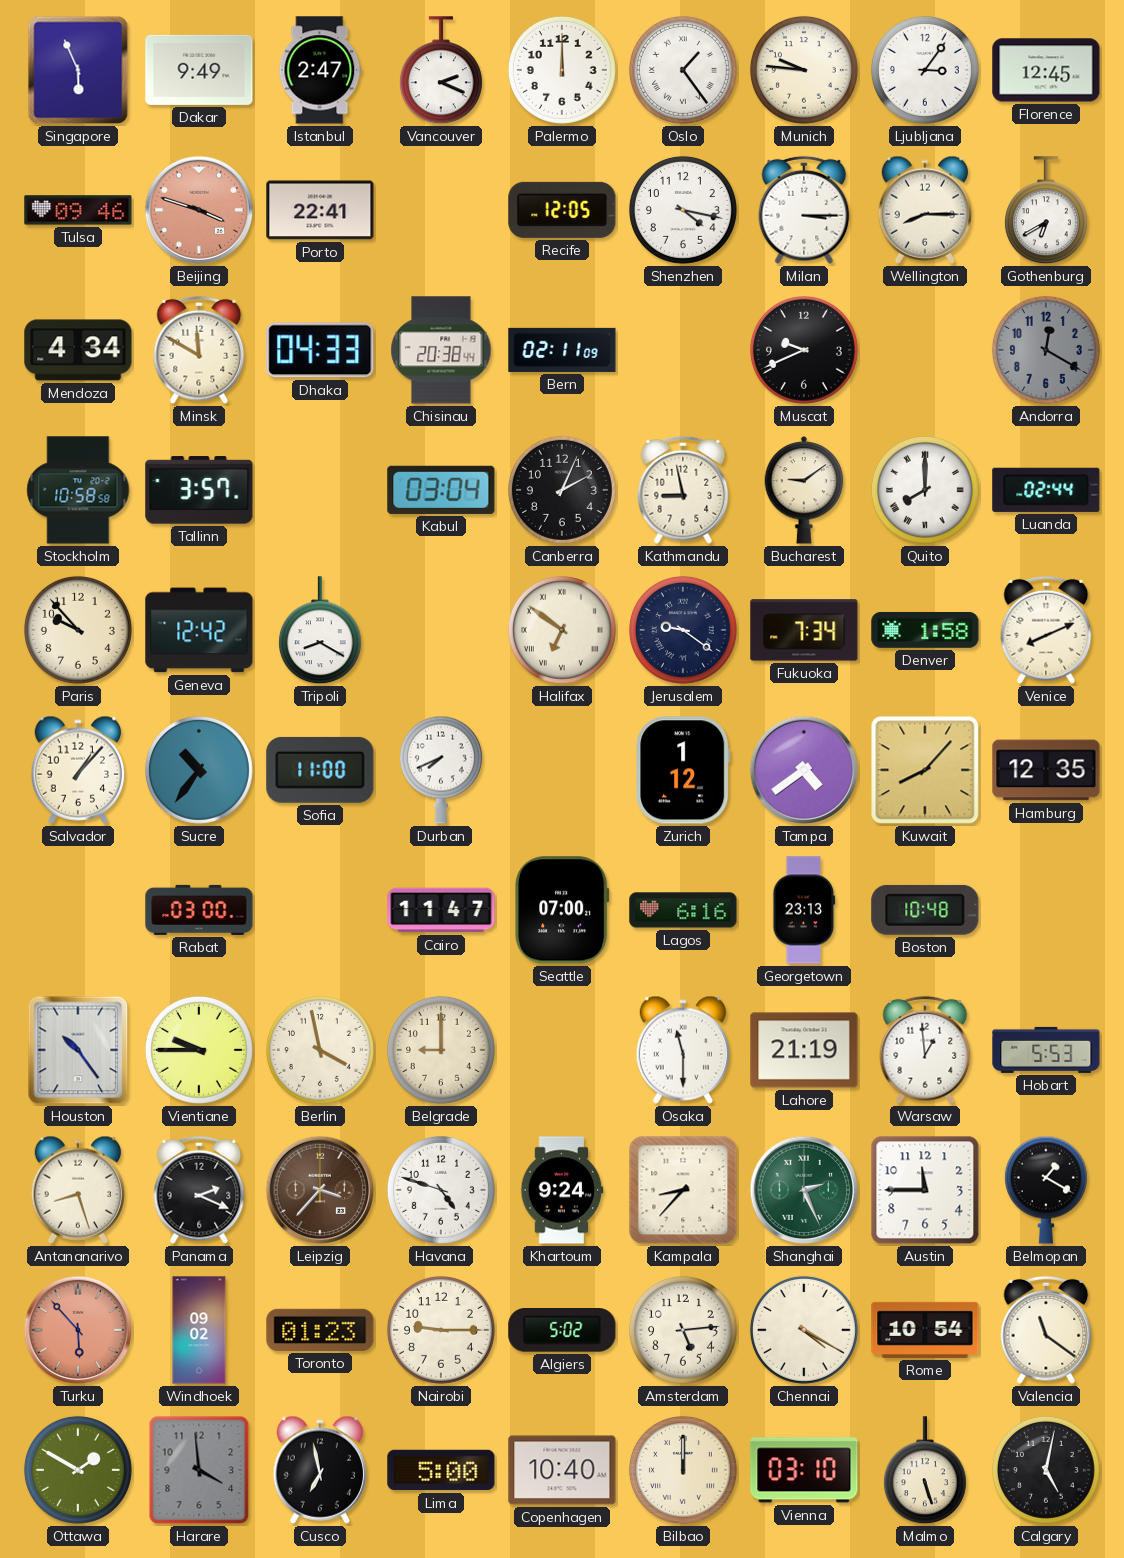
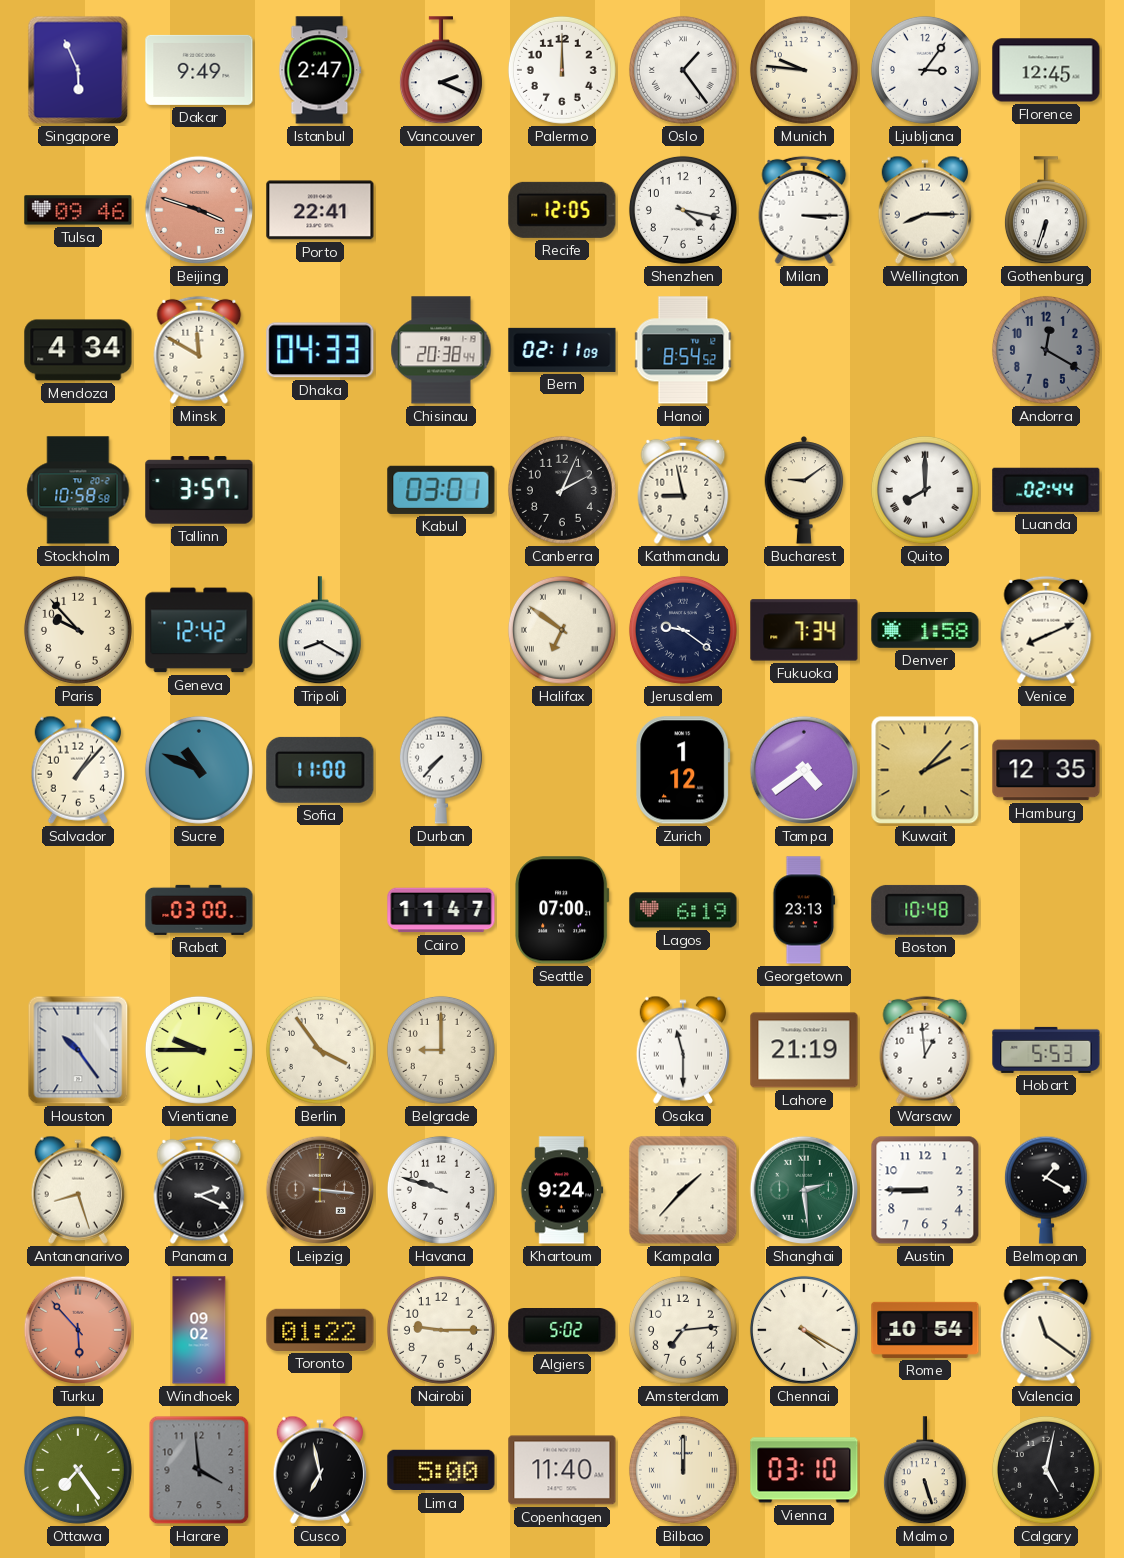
Gothenburg: 6:40 -> 6:33
Hanoi: none -> 8:54
Muscat: 9:41 -> none
Kabul: 03:04 -> 03:01
Sucre: 10:36 -> 10:49
Durban: 7:41 -> 7:37
Kuwait: 8:07 -> 2:07
Lagos: 6:16 -> 6:19
Berlin: 3:58 -> 3:54
Leipzig: 3:37 -> 3:16
Havana: 4:48 -> 9:48
Kampala: 8:37 -> 1:37
Shanghai: 2:26 -> 2:29
Austin: 11:45 -> 8:45
Toronto: 01:23 -> 01:22
Amsterdam: 5:14 -> 7:14
Ottawa: 1:50 -> 7:24
Copenhagen: 10:40 -> 11:40
